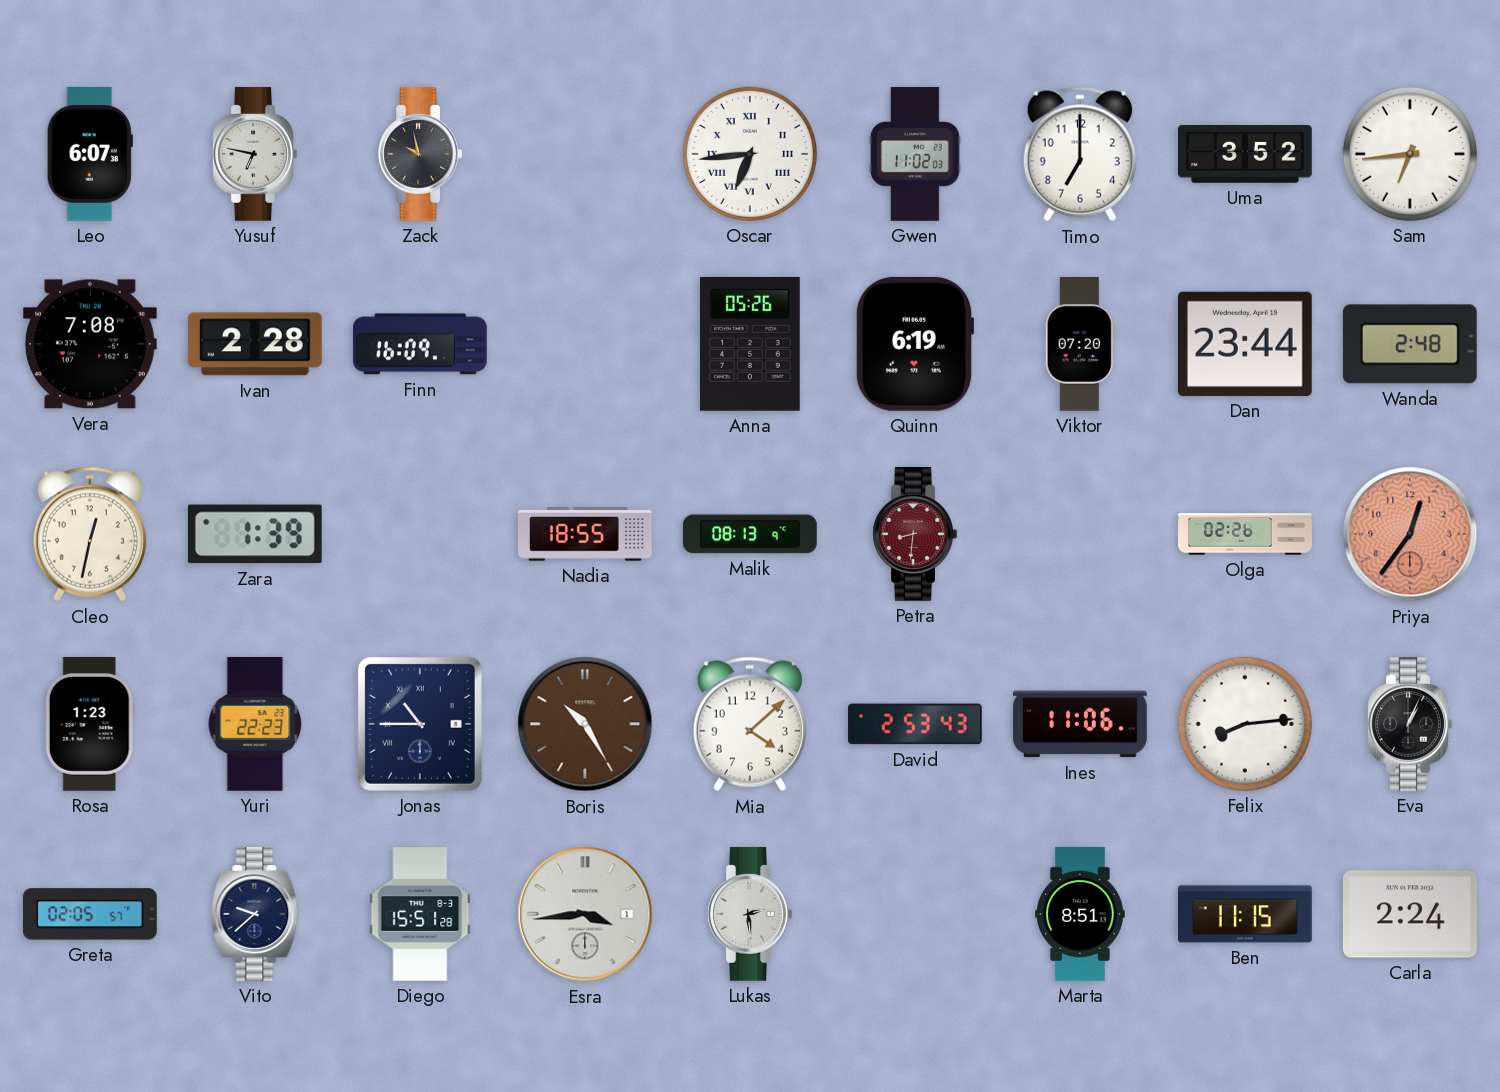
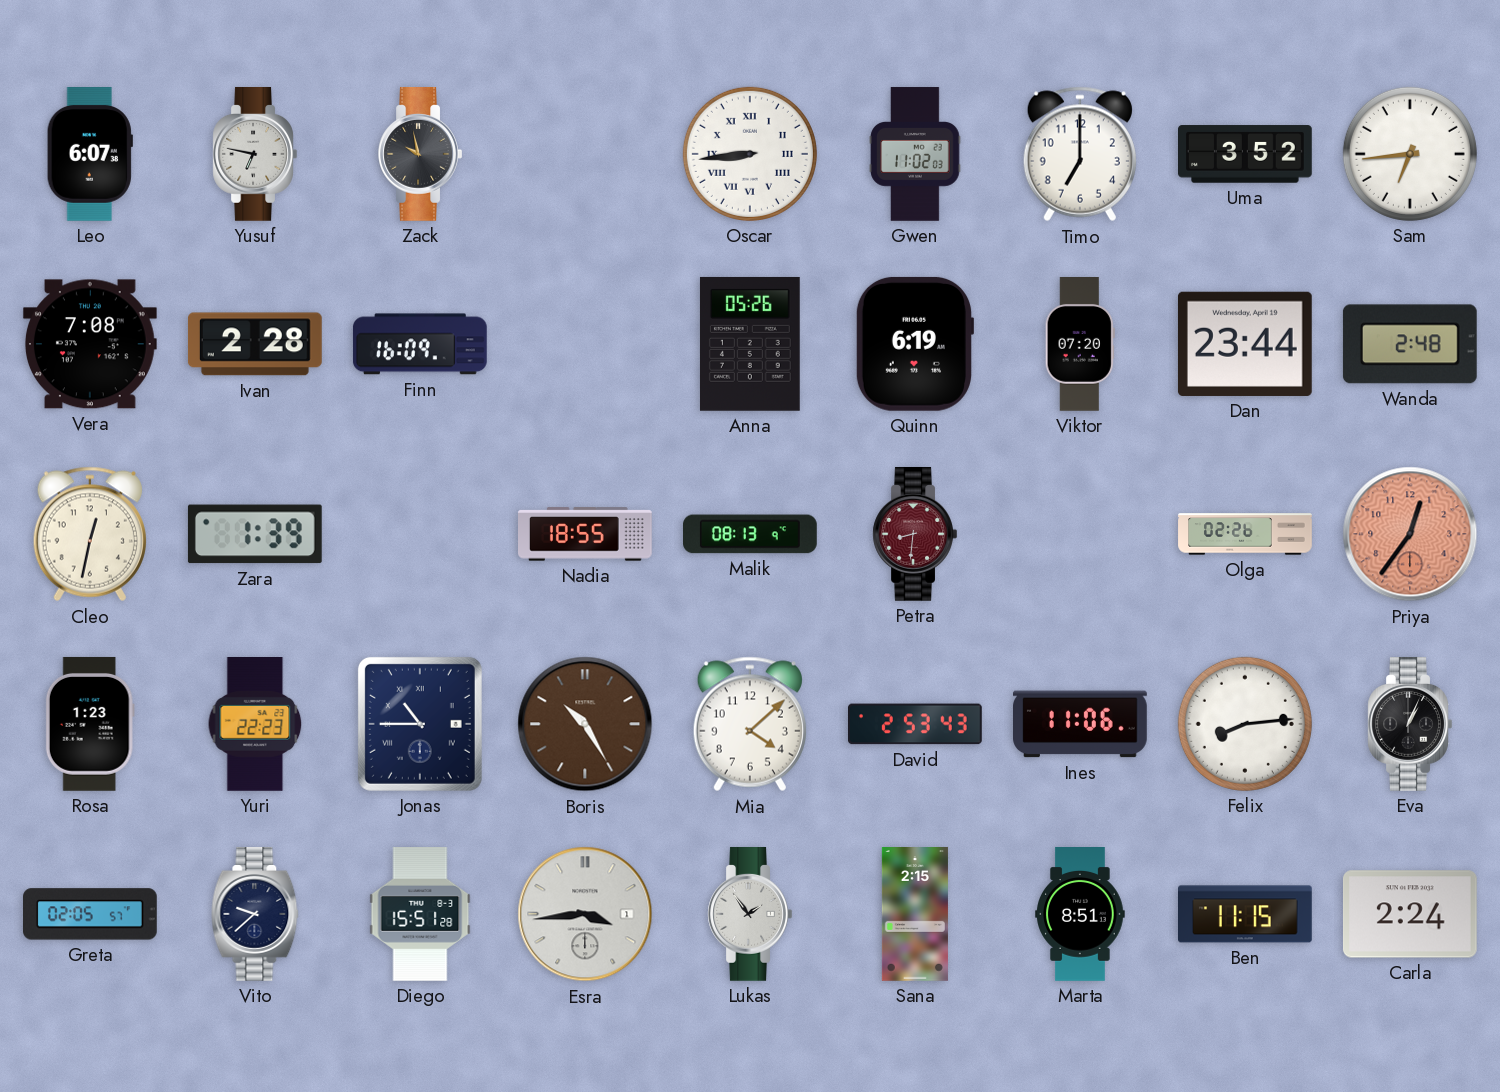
Oscar: 6:44 -> 8:44
Lukas: 2:29 -> 1:54
Sana: none -> 2:15
